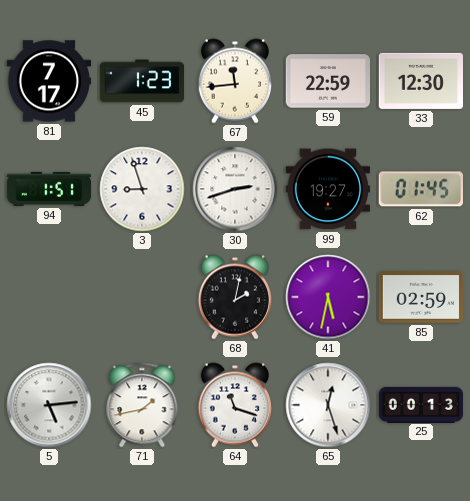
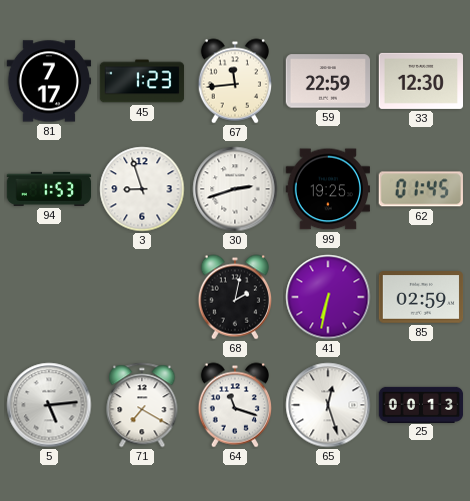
94: 1:51 -> 1:53
99: 19:27 -> 19:25
41: 5:32 -> 6:32
71: 1:43 -> 7:20
